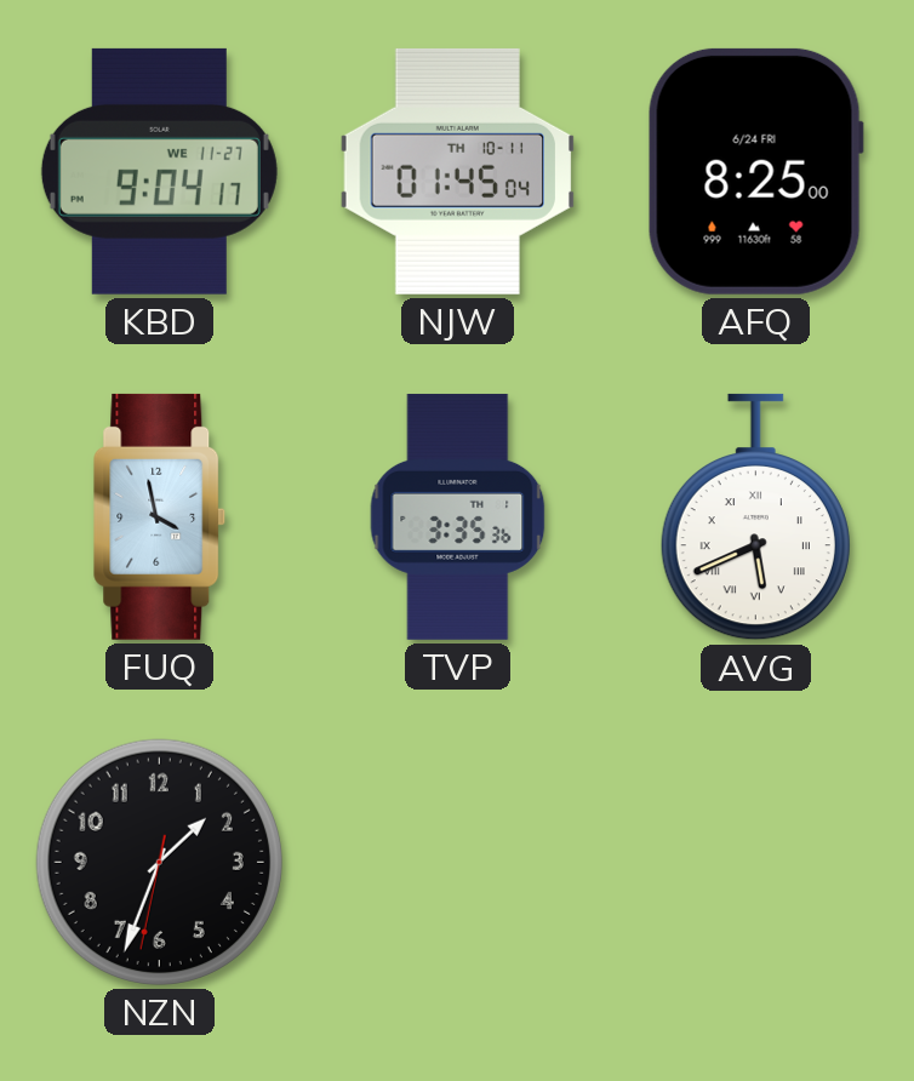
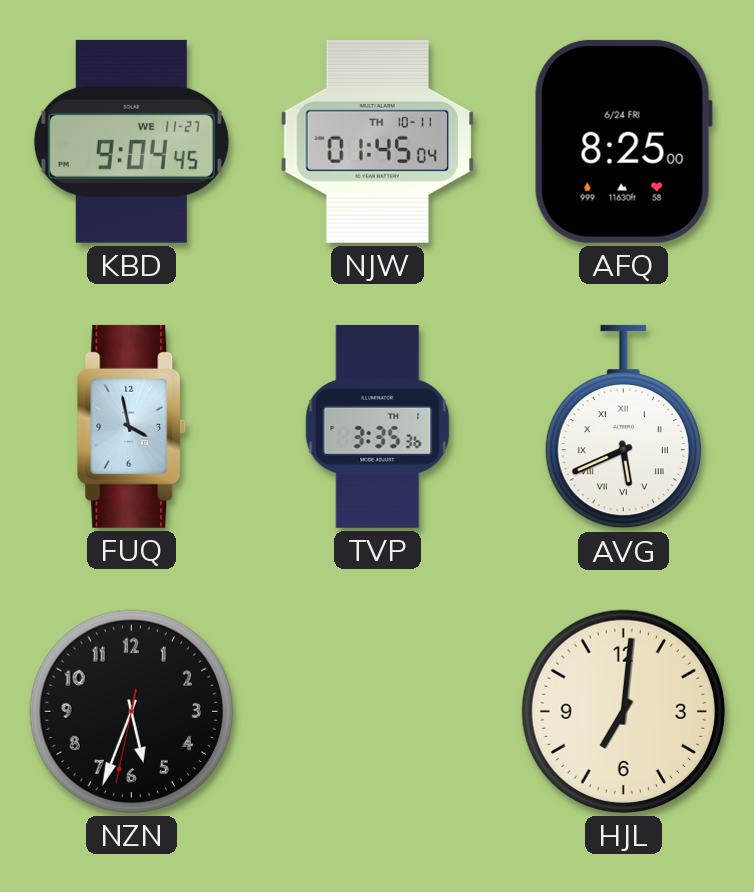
KBD: 9:04:17 -> 9:04:45
NZN: 1:33 -> 5:33
HJL: none -> 7:01
